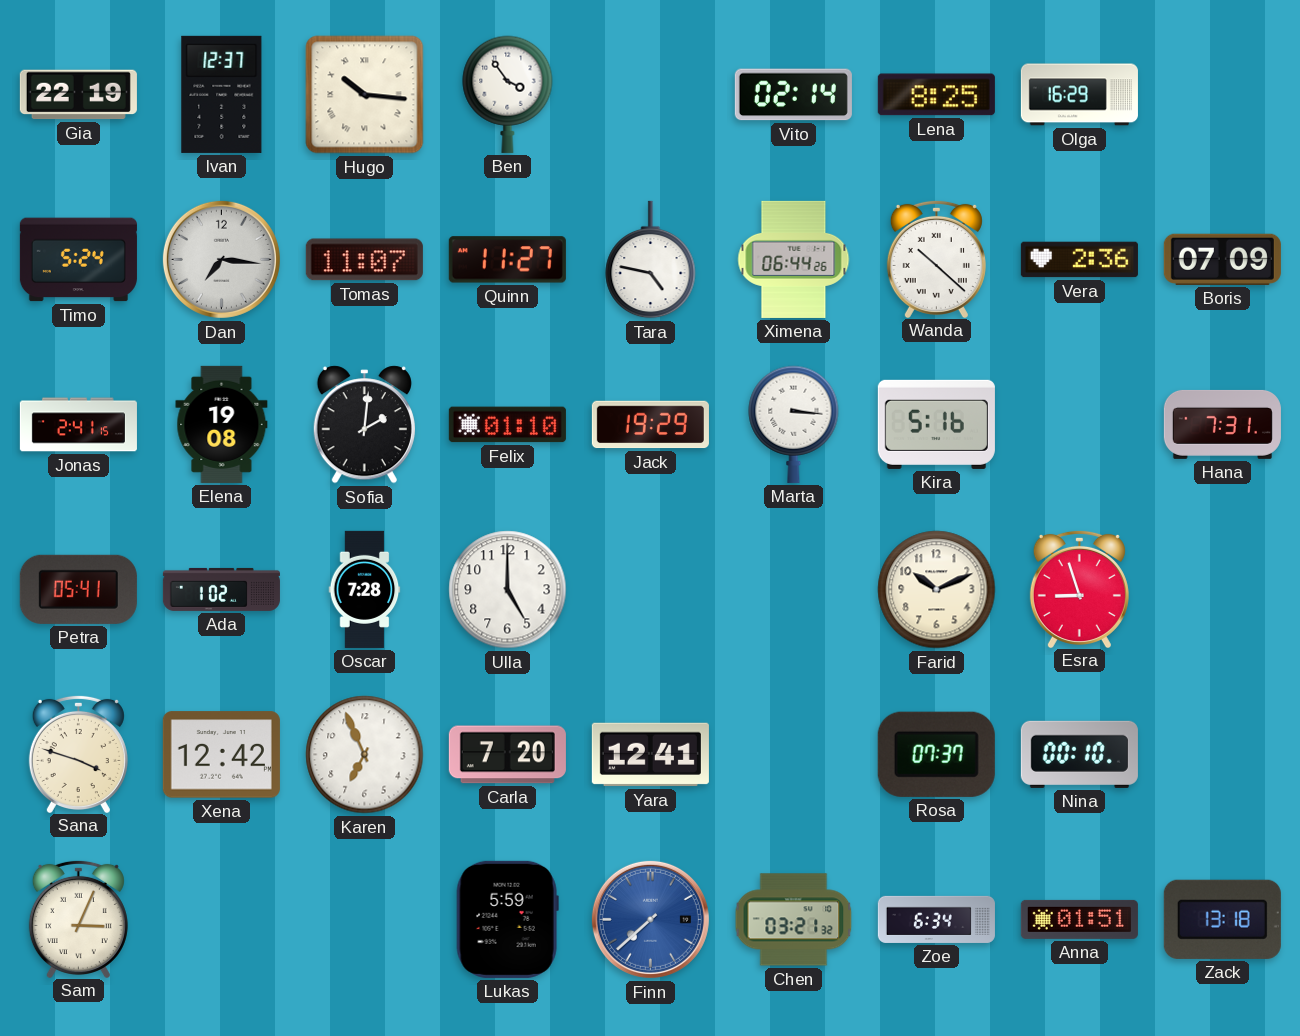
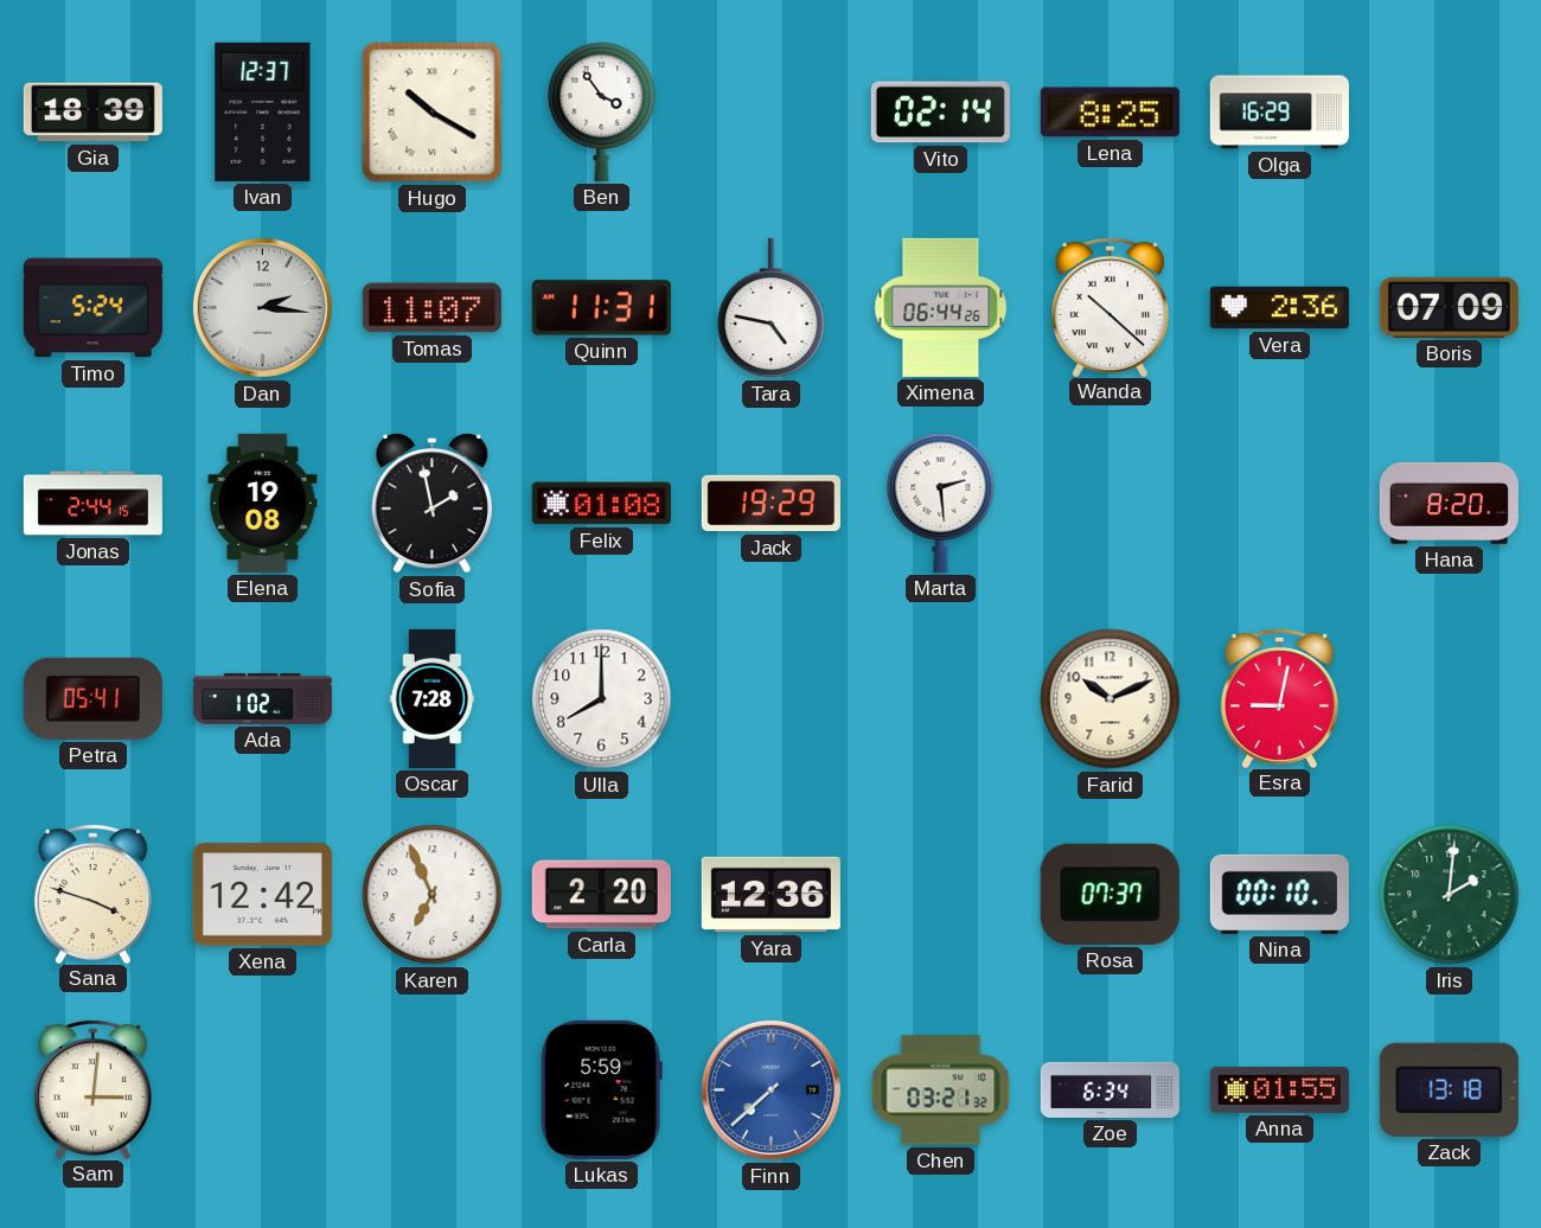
Gia: 22:19 -> 18:39
Hugo: 10:16 -> 10:20
Dan: 7:16 -> 2:16
Quinn: 11:27 -> 11:31
Jonas: 2:41 -> 2:44
Sofia: 2:01 -> 1:58
Felix: 01:10 -> 01:08
Marta: 3:16 -> 2:29
Kira: 5:16 -> none
Hana: 7:31 -> 8:20
Ulla: 5:00 -> 8:00
Esra: 8:57 -> 9:02
Carla: 7:20 -> 2:20
Yara: 12:41 -> 12:36
Iris: none -> 2:01
Sam: 3:04 -> 3:01
Anna: 01:51 -> 01:55
